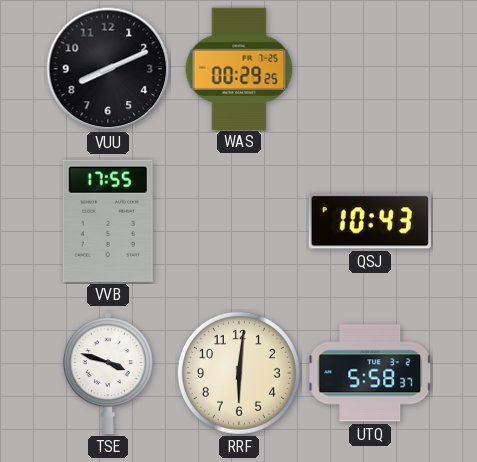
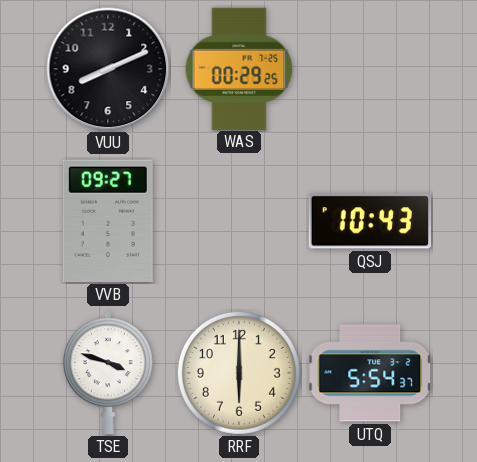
VVB: 17:55 -> 09:27
RRF: 6:01 -> 6:00
UTQ: 5:58 -> 5:54
